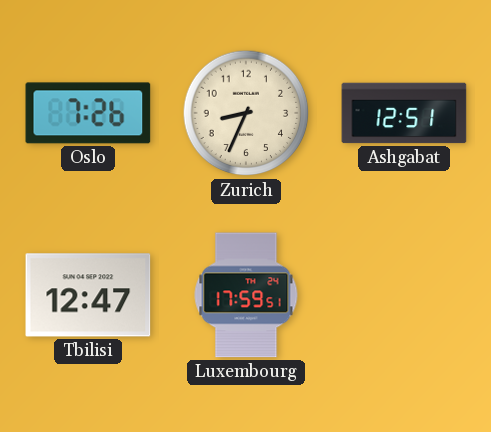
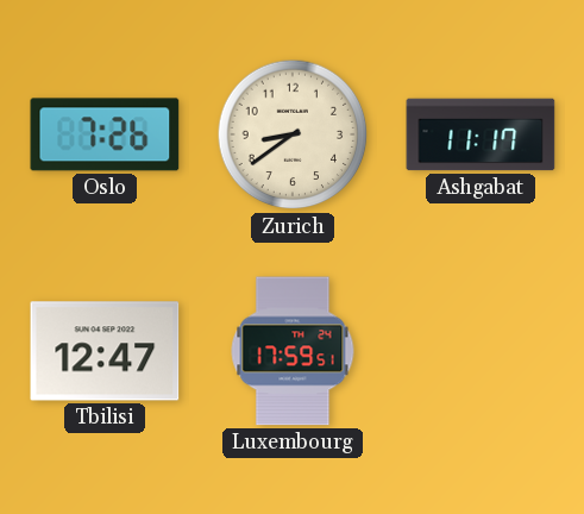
Zurich: 8:34 -> 8:39
Ashgabat: 12:51 -> 11:17
